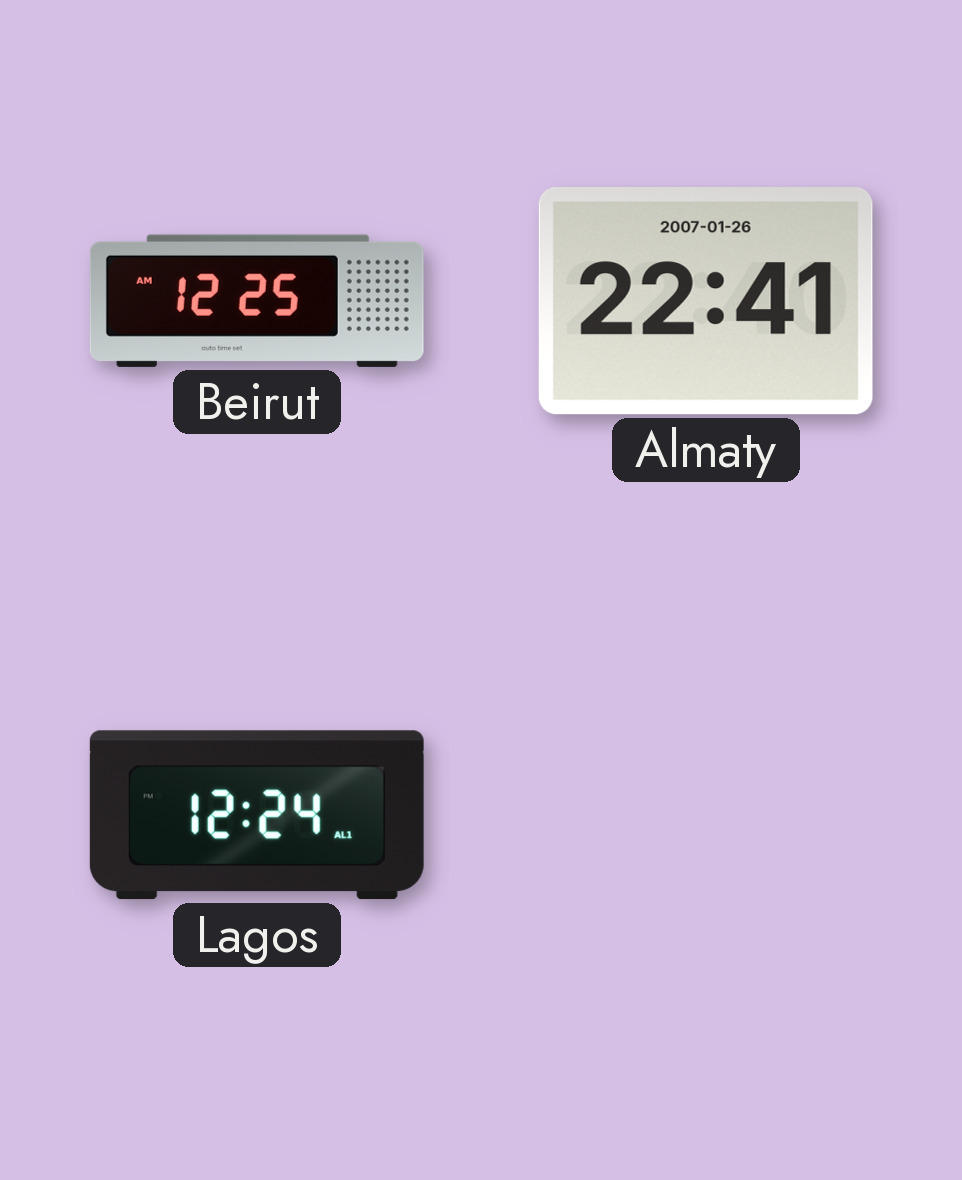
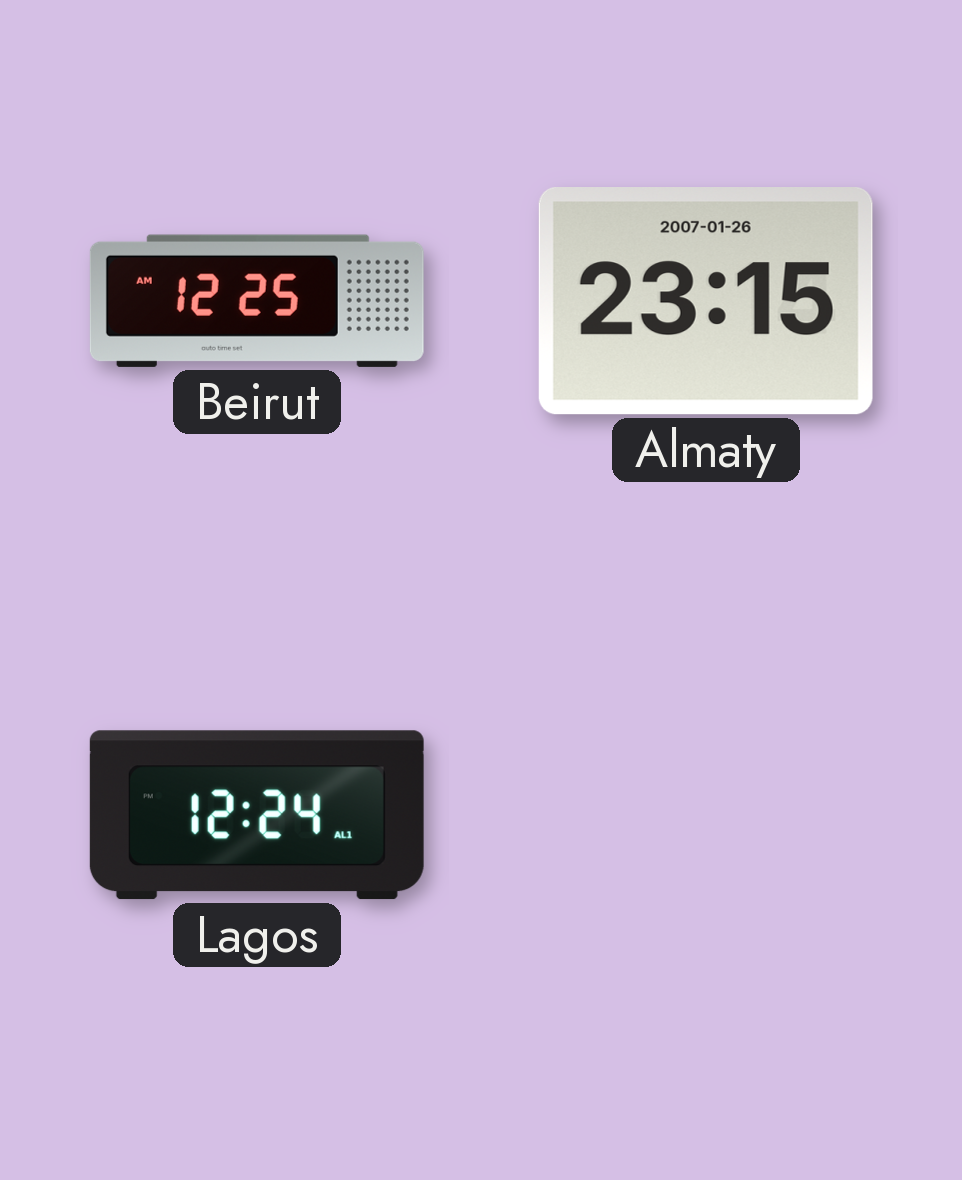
Almaty: 22:41 -> 23:15
